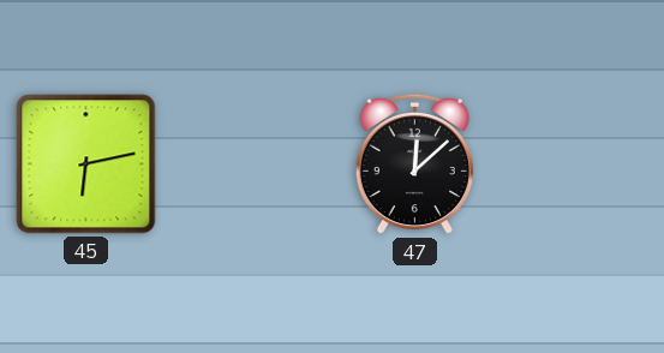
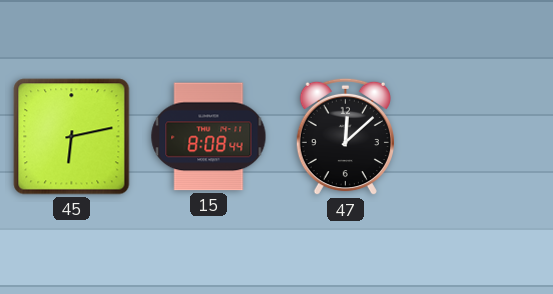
15: none -> 8:08
